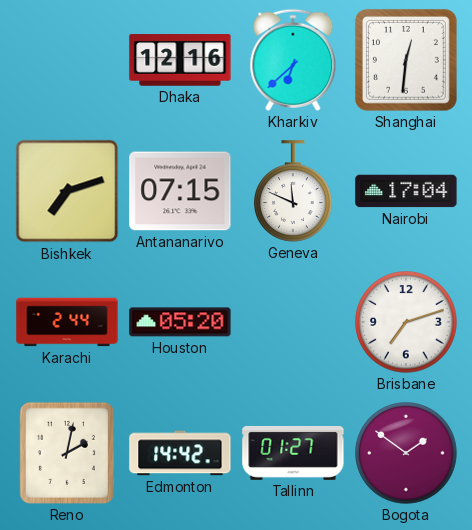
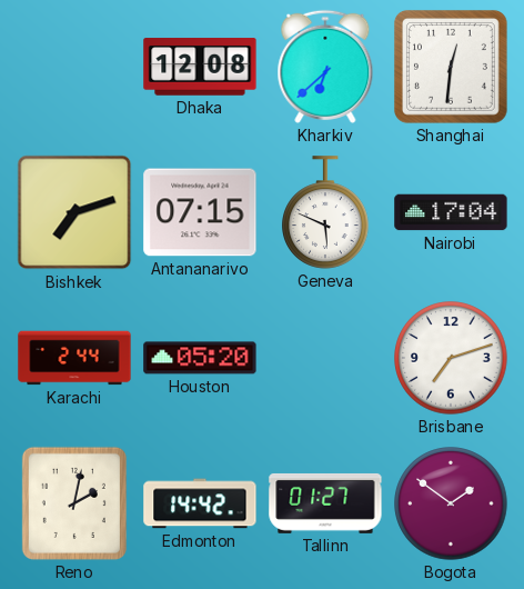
Dhaka: 12:16 -> 12:08
Geneva: 11:49 -> 5:49
